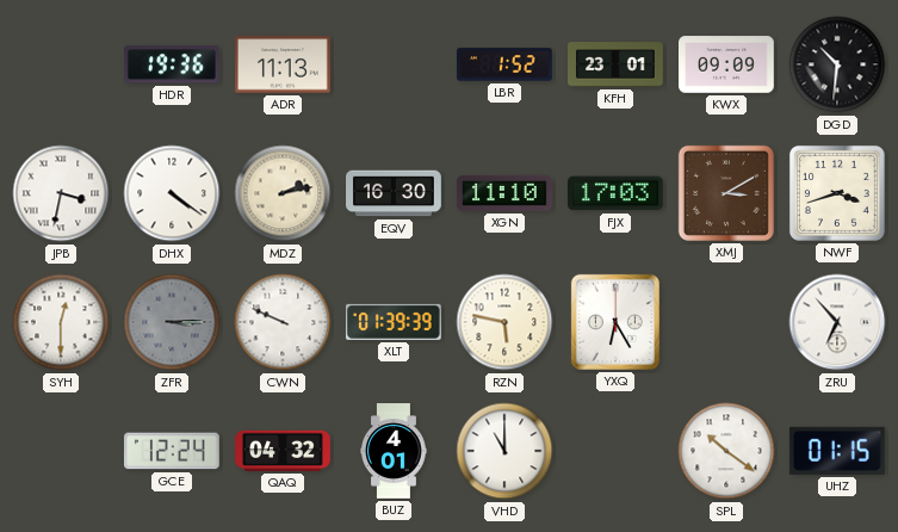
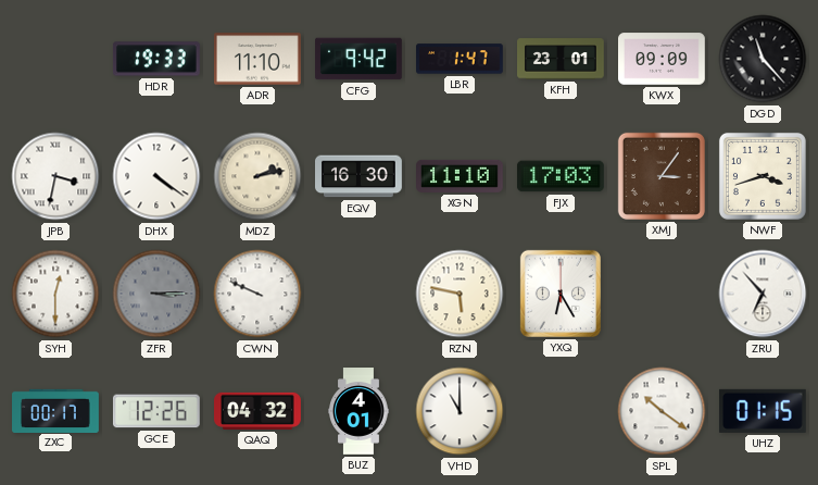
HDR: 19:36 -> 19:33
ADR: 11:13 -> 11:10
CFG: none -> 9:42
LBR: 1:52 -> 1:47
DGD: 10:31 -> 11:23
XMJ: 3:10 -> 3:06
XLT: 01:39 -> none
ZXC: none -> 00:17
GCE: 12:24 -> 12:26
